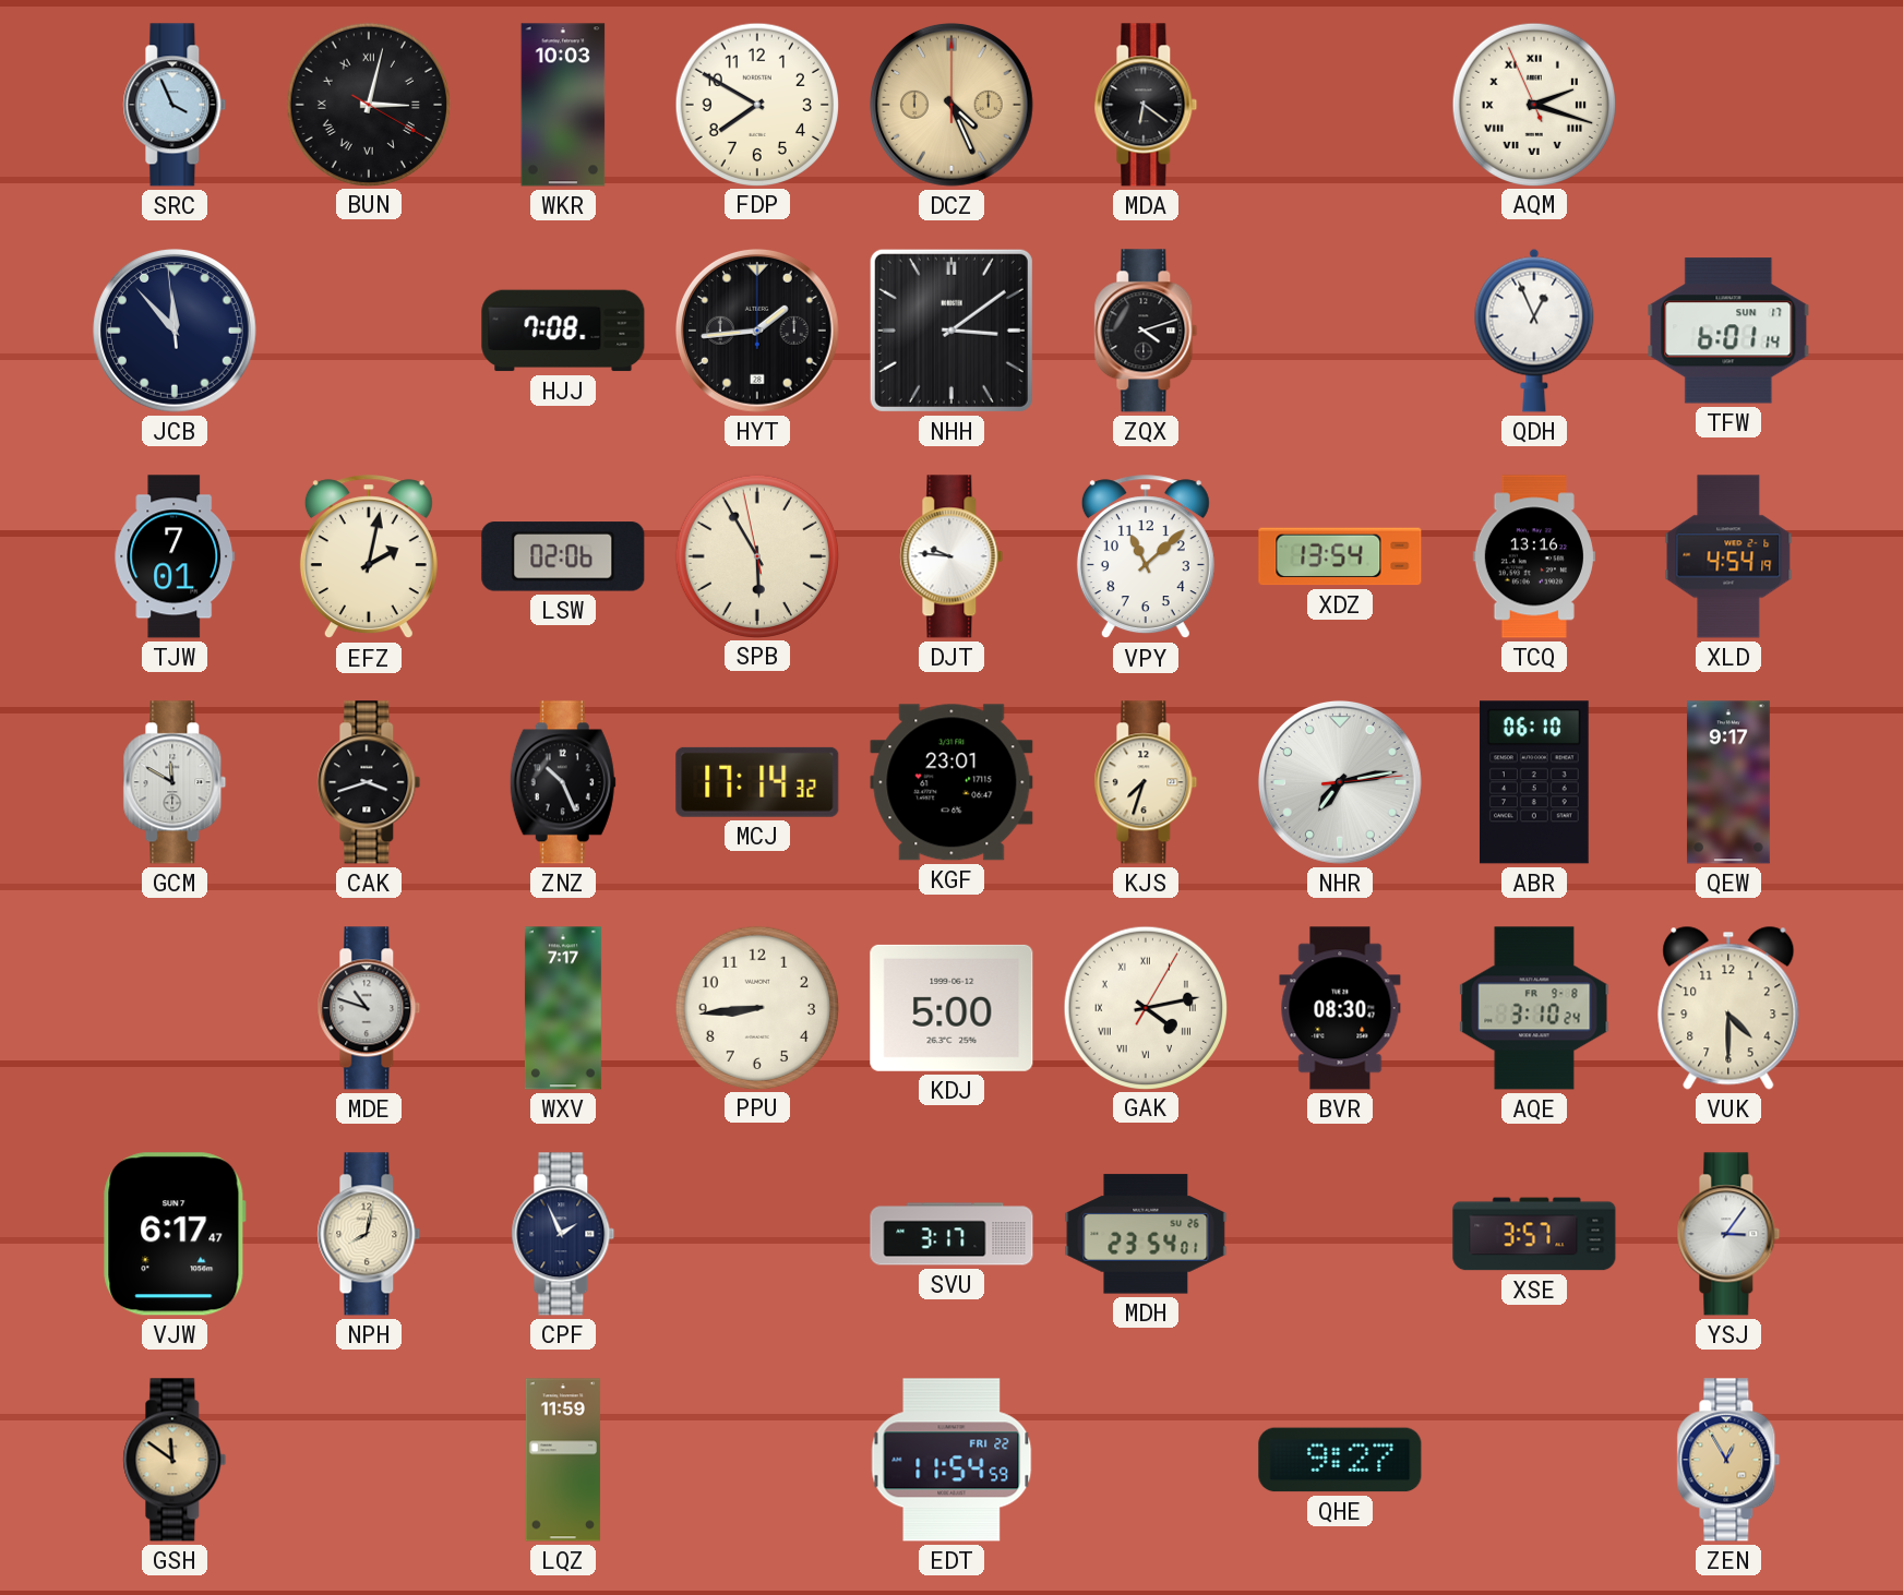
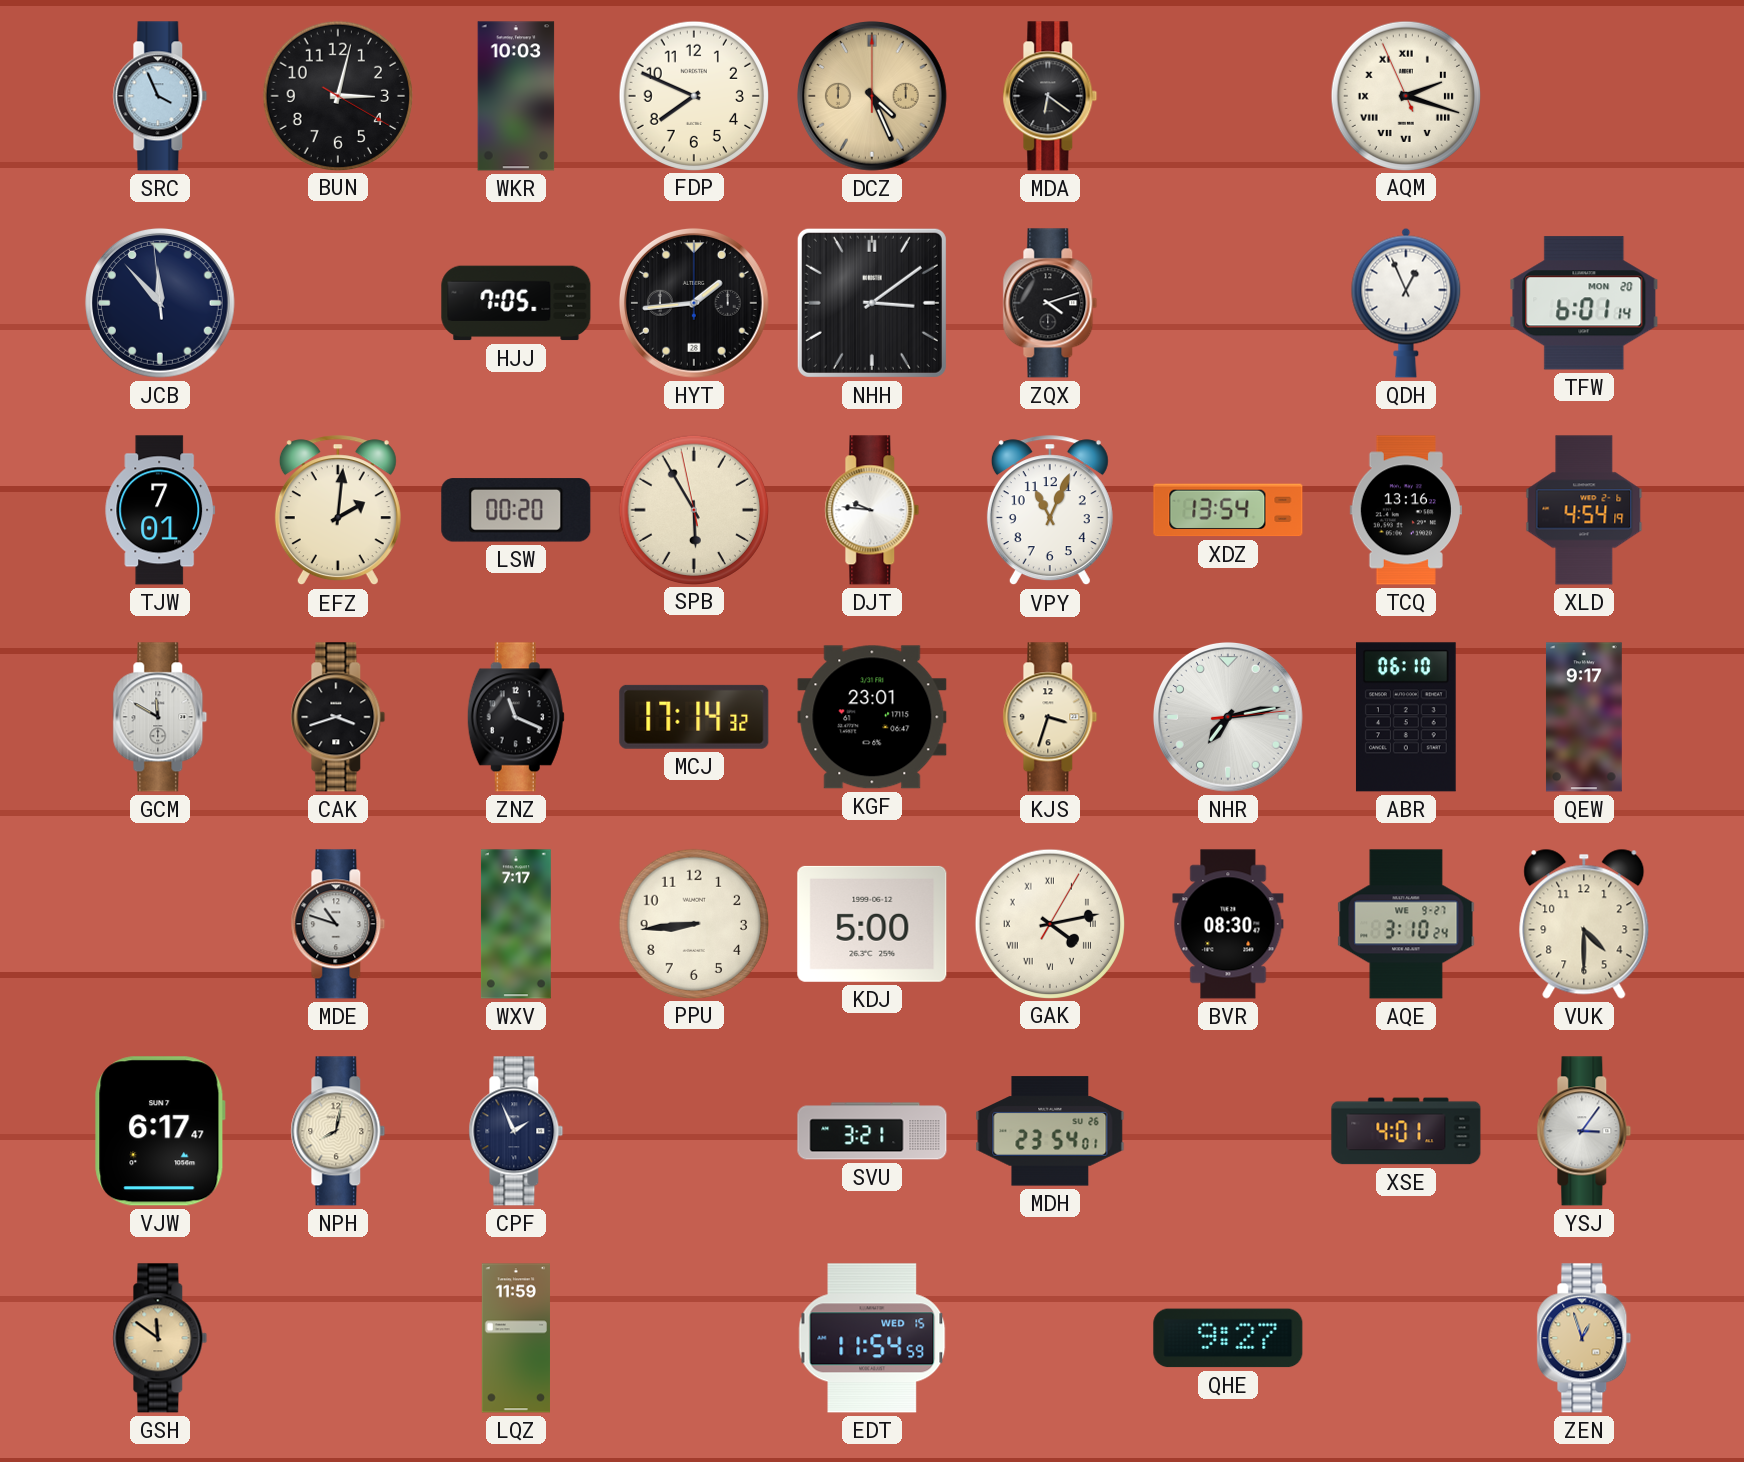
BUN numerals: Roman -> Arabic
FDP: 7:50 -> 7:49
HJJ: 7:08 -> 7:05
TFW date: SUN 17 -> MON 20
EFZ: 2:02 -> 2:01
LSW: 02:06 -> 00:20
VPY: 11:08 -> 11:04
ZNZ: 10:26 -> 11:19
KJS: 7:33 -> 3:33
AQE date: FR 9-8 -> WE 9-27
SVU: 3:17 -> 3:21
XSE: 3:57 -> 4:01
EDT date: FRI 22 -> WED 15
ZEN: 12:55 -> 12:57
